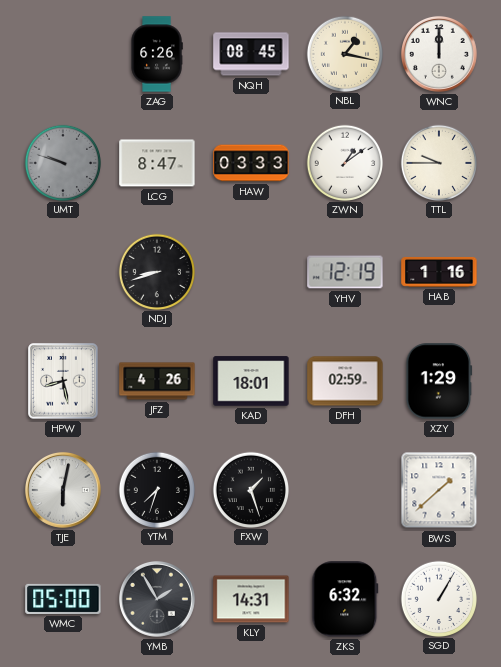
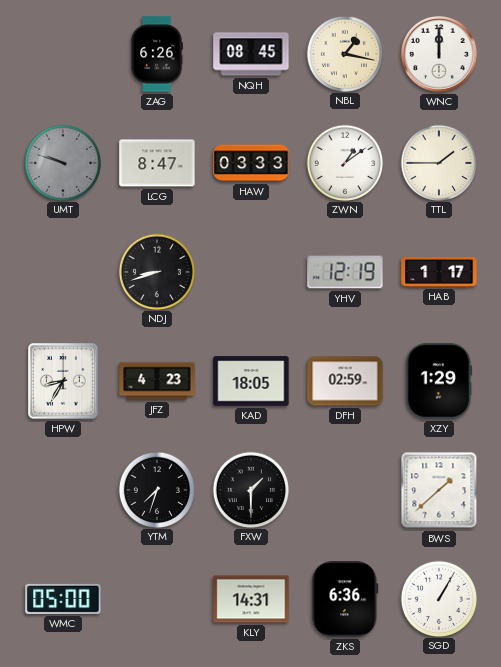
TTL: 9:45 -> 1:45
HAB: 1:16 -> 1:17
HPW: 8:28 -> 8:35
JFZ: 4:26 -> 4:23
KAD: 18:01 -> 18:05
TJE: 6:02 -> none
FXW: 1:27 -> 1:30
YMB: 1:55 -> none
ZKS: 6:32 -> 6:36
